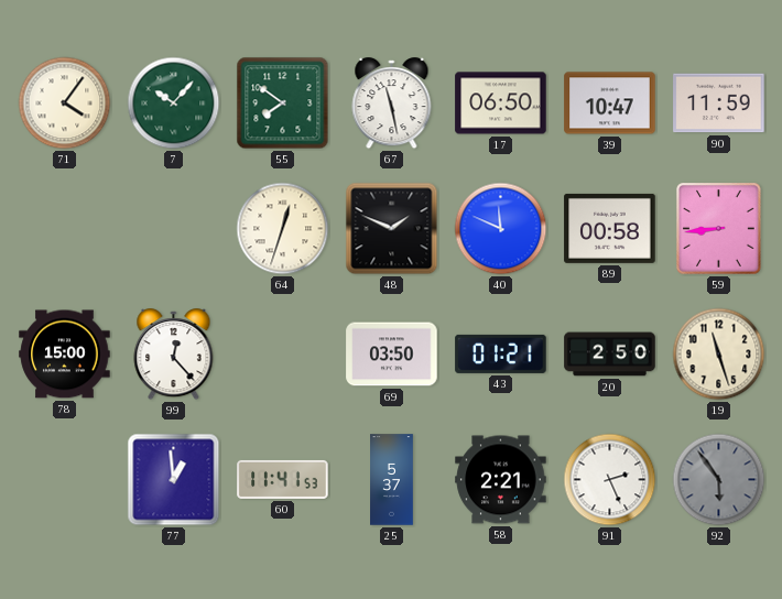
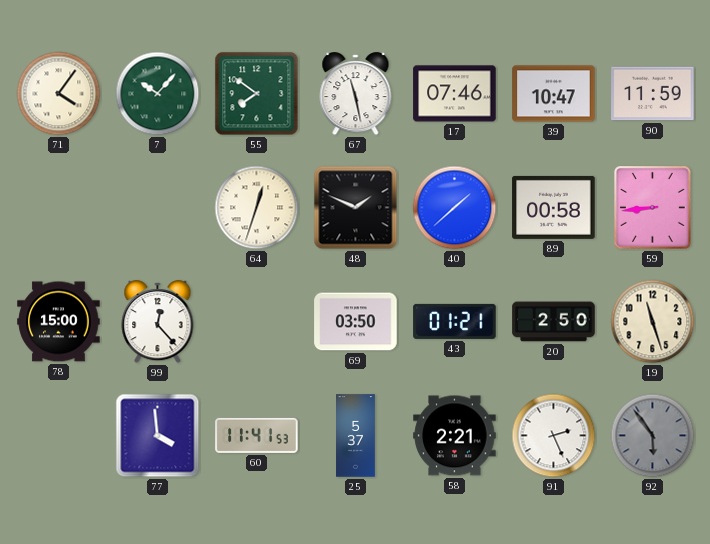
17: 06:50 -> 07:46
40: 11:49 -> 1:38
77: 12:59 -> 3:59
